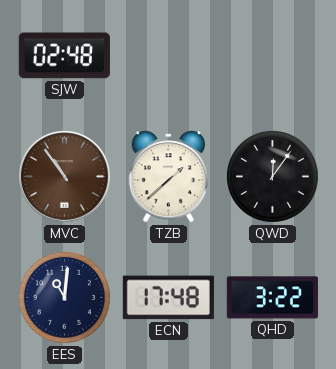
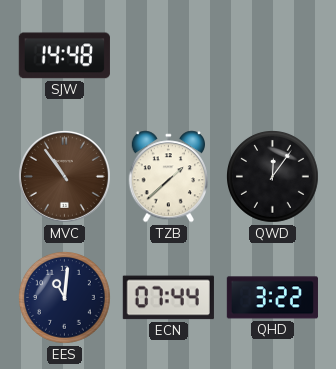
SJW: 02:48 -> 14:48
ECN: 17:48 -> 07:44
